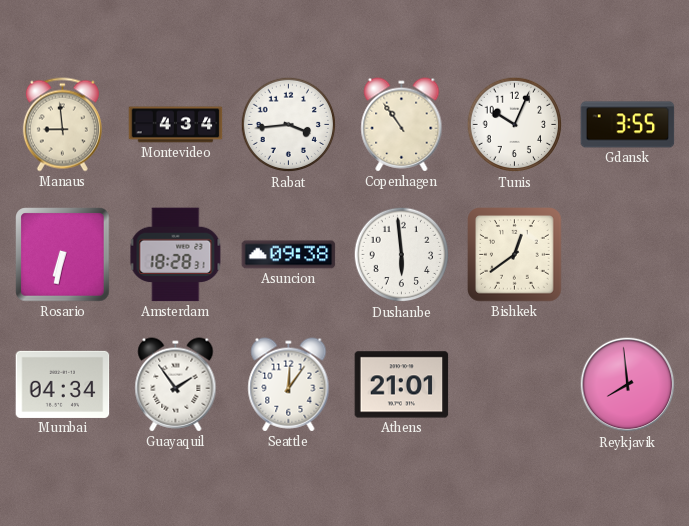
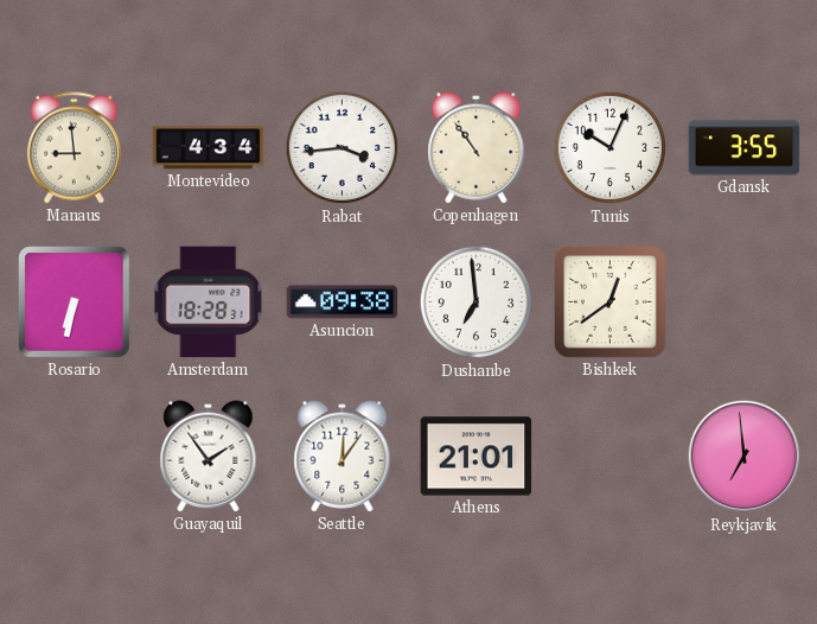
Dushanbe: 5:59 -> 6:59
Mumbai: 04:34 -> none
Reykjavik: 7:59 -> 6:59
